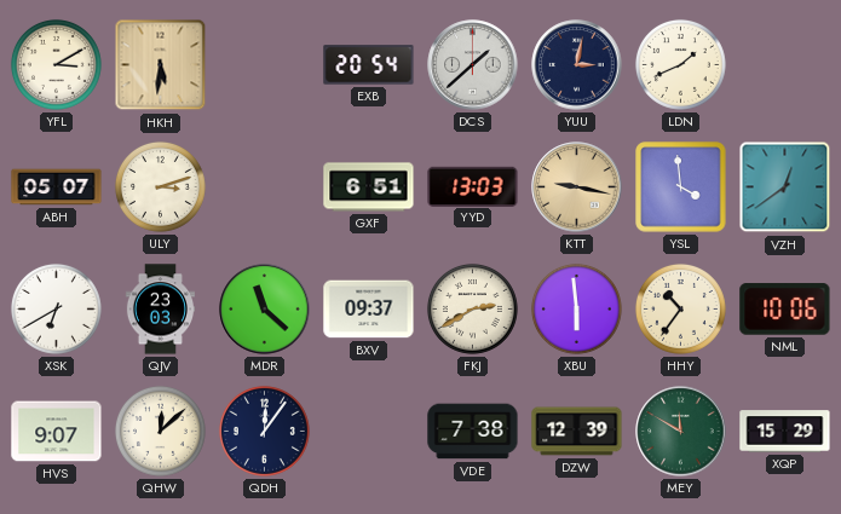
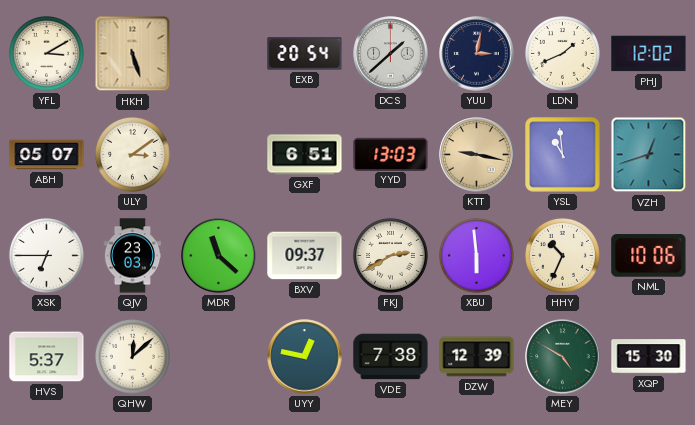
HKH: 5:31 -> 5:27
PHJ: none -> 12:02
ULY: 3:12 -> 3:09
YSL: 3:59 -> 10:59
VZH: 12:39 -> 12:42
XSK: 6:40 -> 6:45
HHY: 10:36 -> 10:34
HVS: 9:07 -> 5:37
QDH: 12:06 -> none
UYY: none -> 12:47
MEY: 11:50 -> 4:50
XQP: 15:29 -> 15:30
